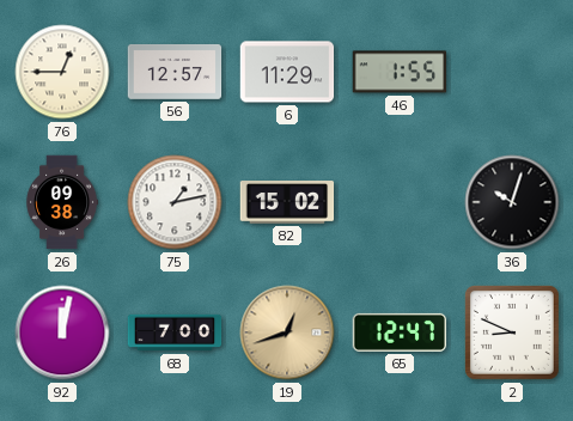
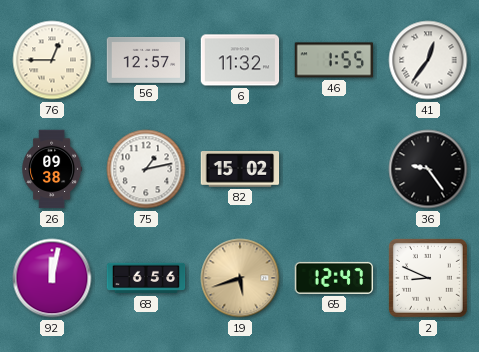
6: 11:29 -> 11:32
41: none -> 12:36
36: 10:03 -> 9:24
68: 7:00 -> 6:56
19: 12:42 -> 5:42
